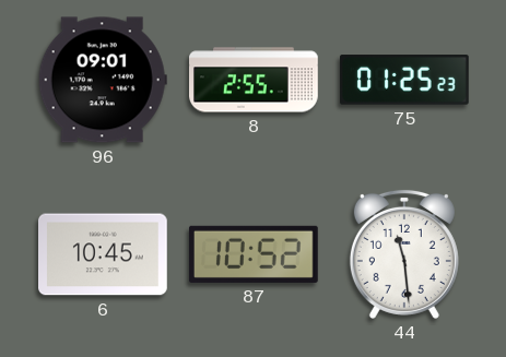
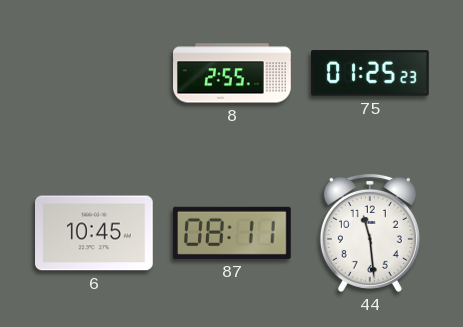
96: 09:01 -> none
87: 10:52 -> 08:11
